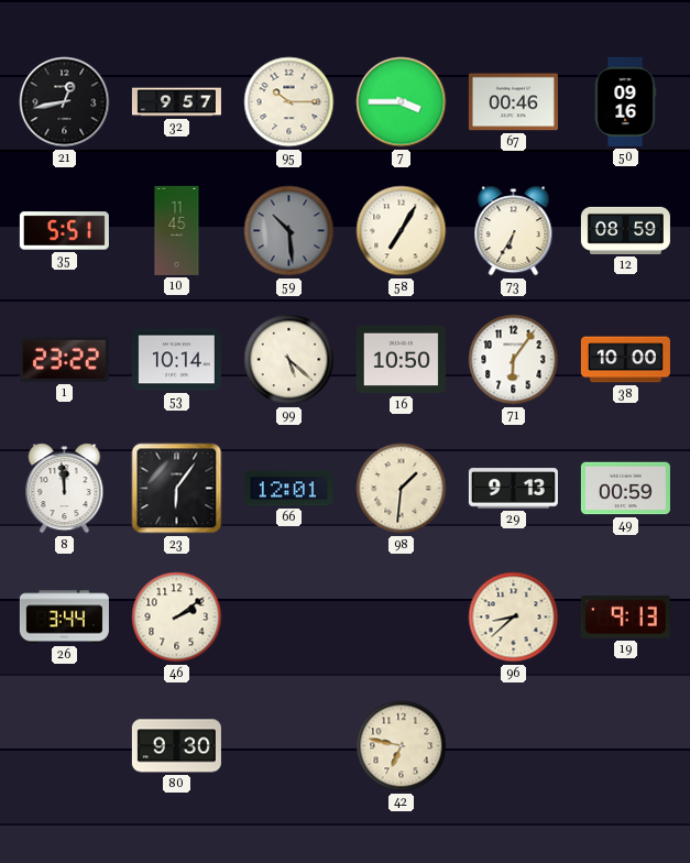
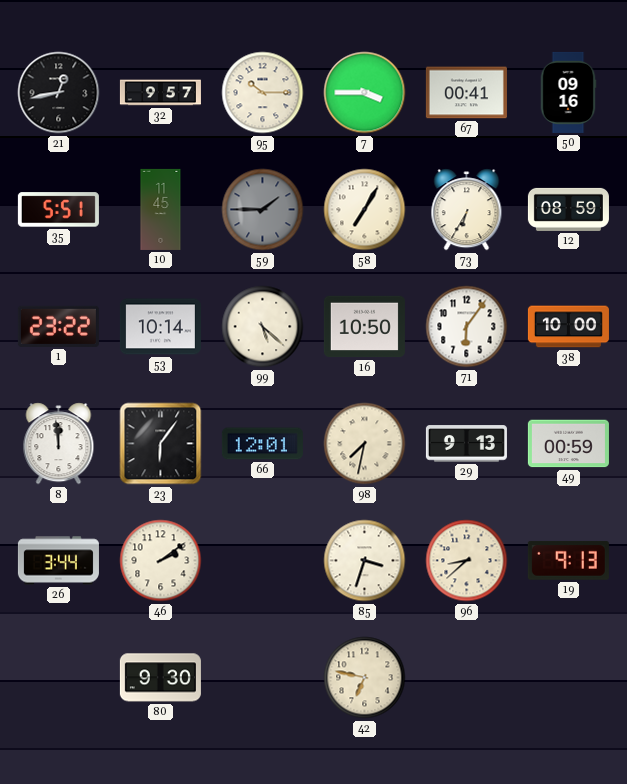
67: 00:46 -> 00:41
59: 10:29 -> 1:45
98: 1:31 -> 7:32
85: none -> 3:33
